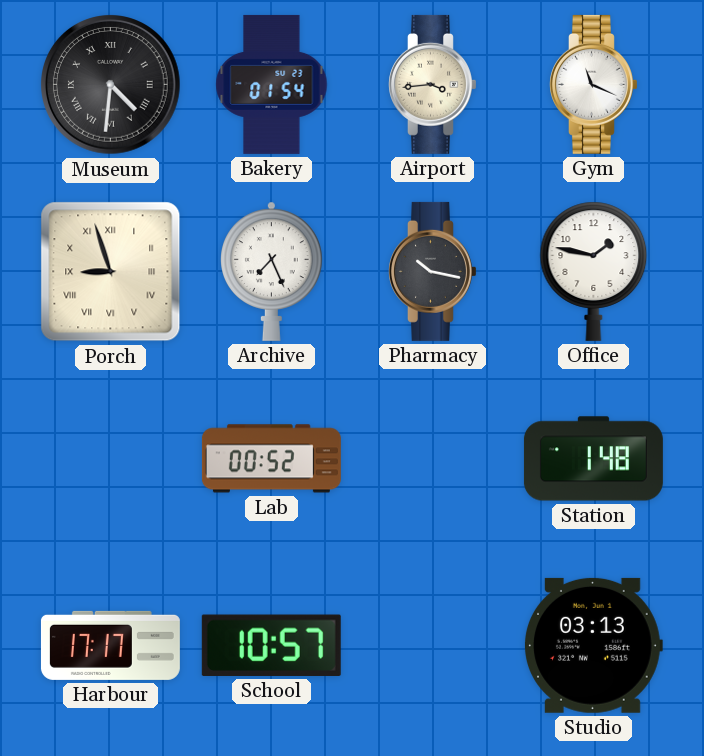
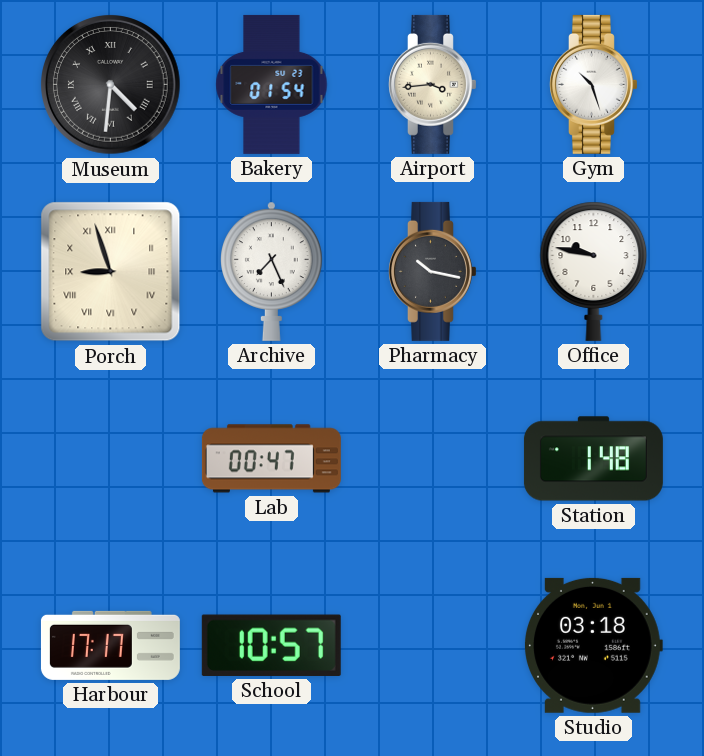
Gym: 11:19 -> 10:27
Office: 1:47 -> 9:47
Lab: 00:52 -> 00:47
Studio: 03:13 -> 03:18
